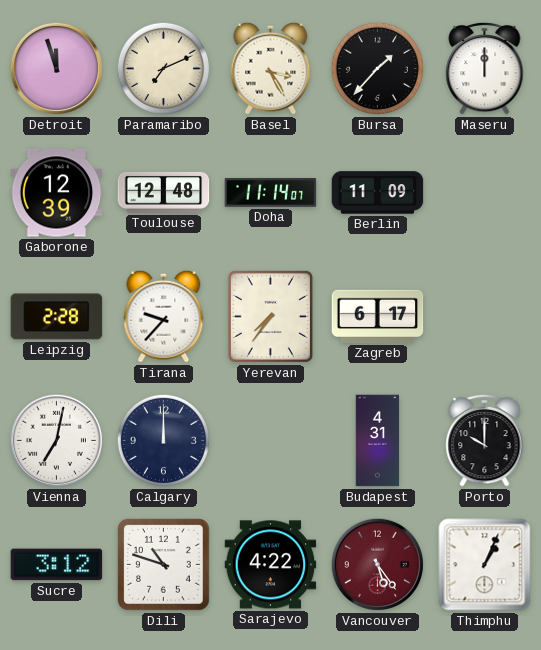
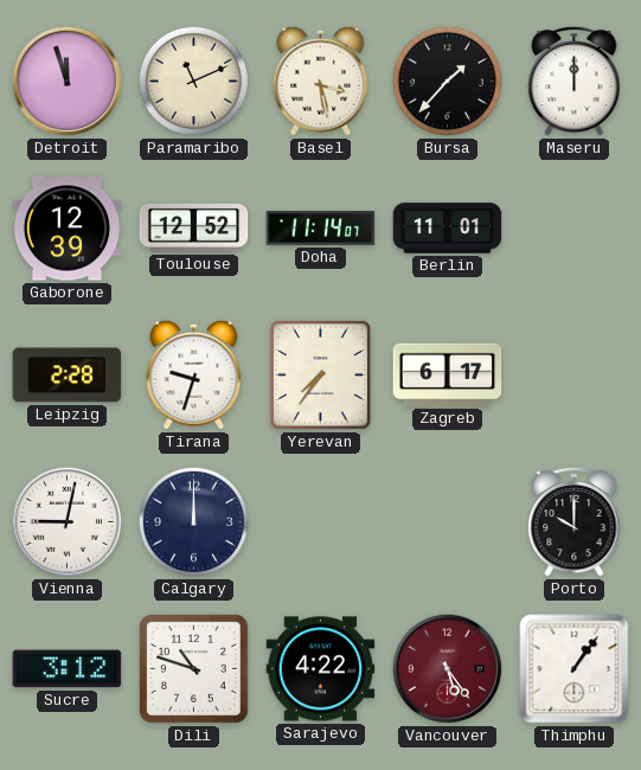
Paramaribo: 7:11 -> 11:11
Basel: 3:25 -> 3:28
Toulouse: 12:48 -> 12:52
Berlin: 11:09 -> 11:01
Tirana: 9:37 -> 9:33
Vienna: 7:02 -> 9:02
Budapest: 4:31 -> none
Thimphu: 1:04 -> 1:06
